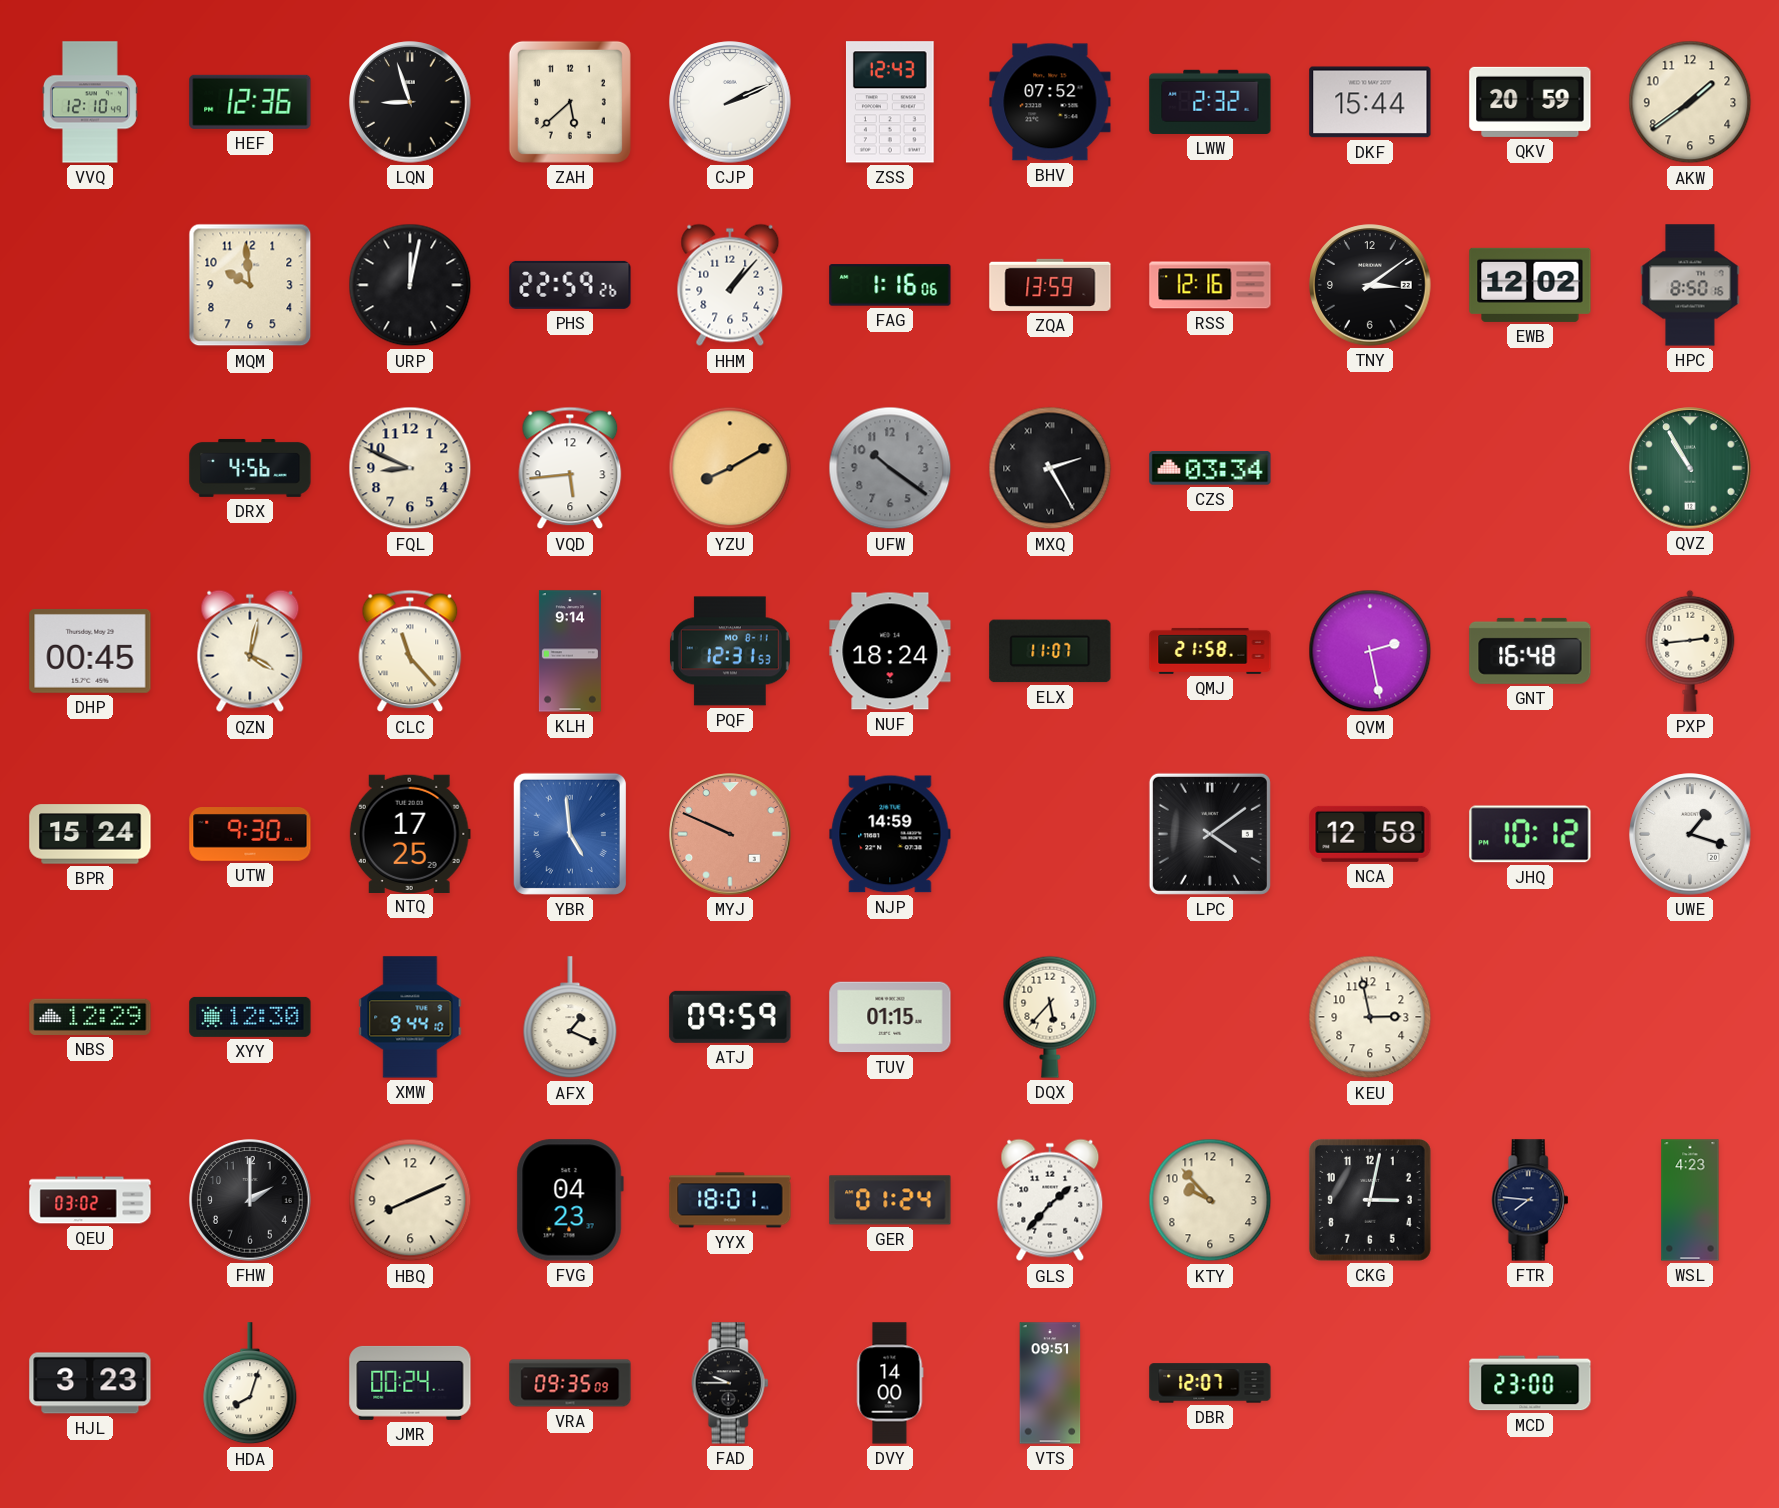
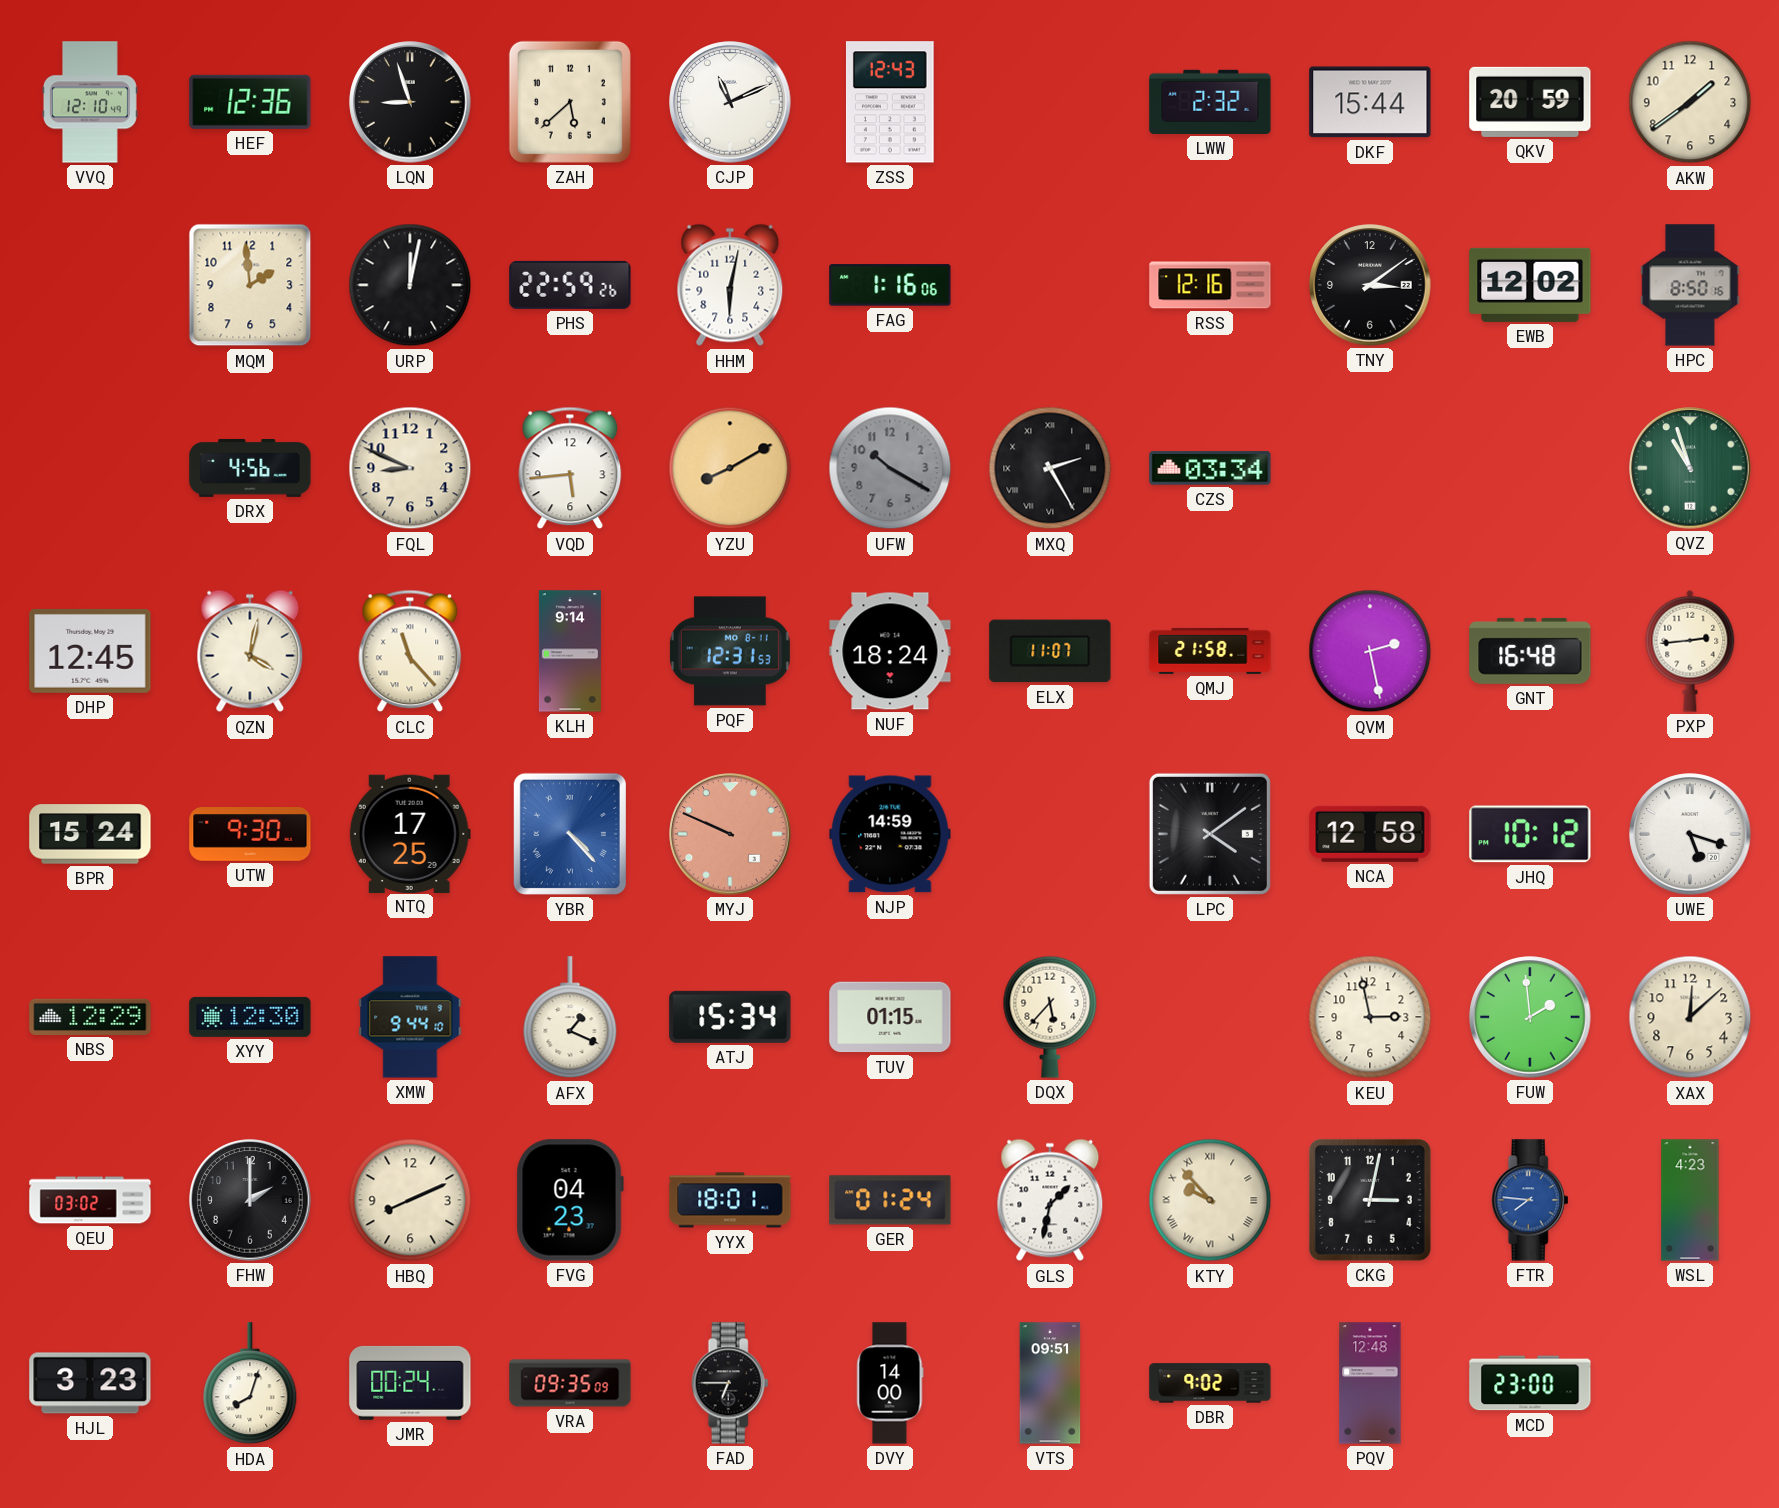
CJP: 2:11 -> 11:11
BHV: 07:52 -> none
MQM: 9:59 -> 1:59
HHM: 1:07 -> 6:02
ZQA: 13:59 -> none
UFW: 10:21 -> 10:20
QVZ: 10:55 -> 10:57
DHP: 00:45 -> 12:45
YBR: 4:59 -> 4:23
UWE: 1:18 -> 5:18
ATJ: 09:59 -> 15:34
FUW: none -> 1:59
XAX: none -> 12:08
GLS: 1:37 -> 1:32
KTY numerals: Arabic -> Roman
FTR dial: navy -> blue
FAD: 9:45 -> 6:45
DBR: 12:07 -> 9:02
PQV: none -> 12:48
